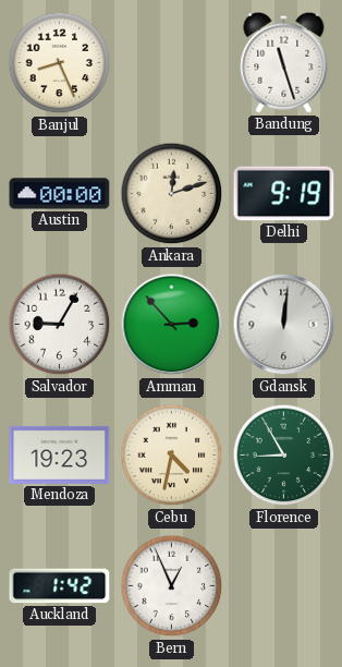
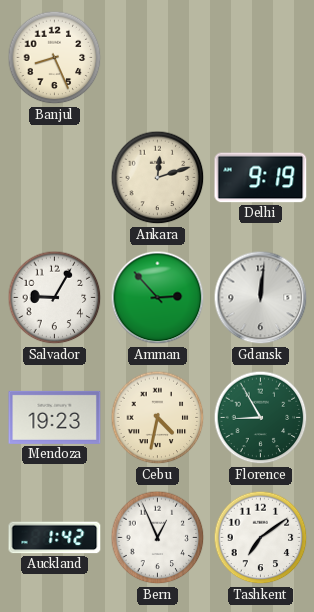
Bandung: 11:27 -> none
Austin: 00:00 -> none
Tashkent: none -> 7:09
